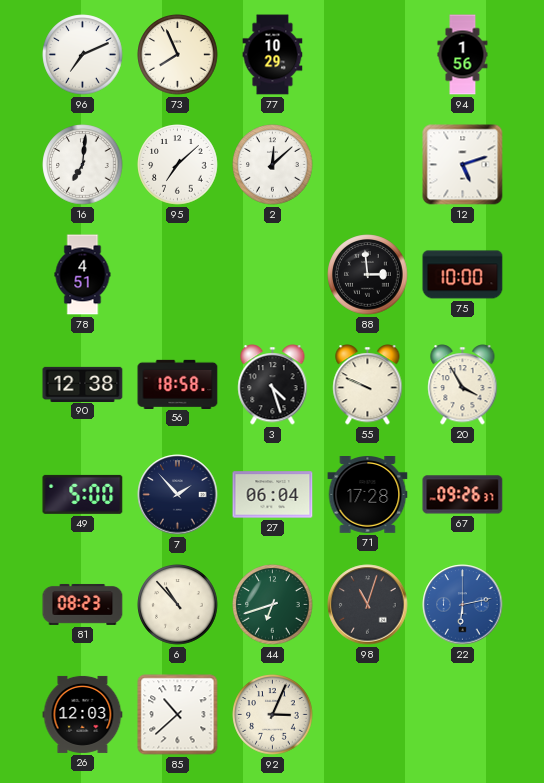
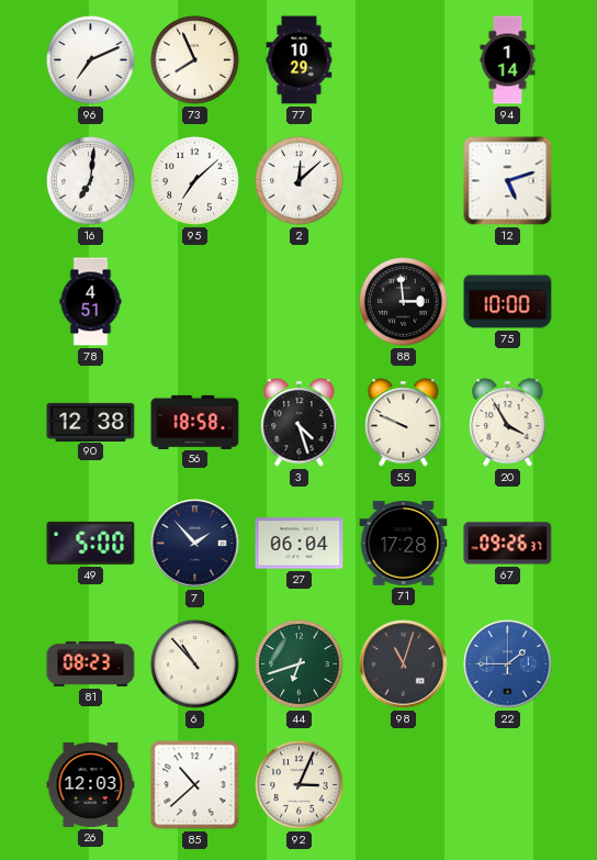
94: 1:56 -> 1:14
22: 6:13 -> 1:45
